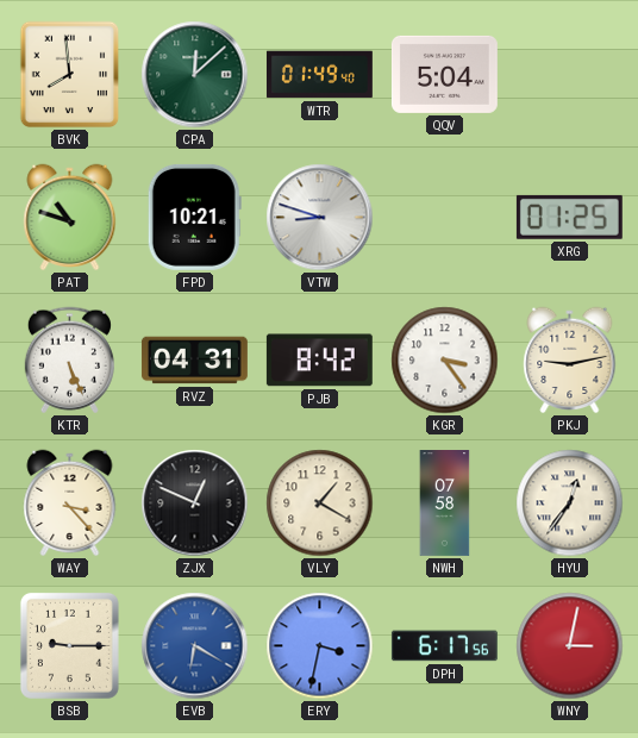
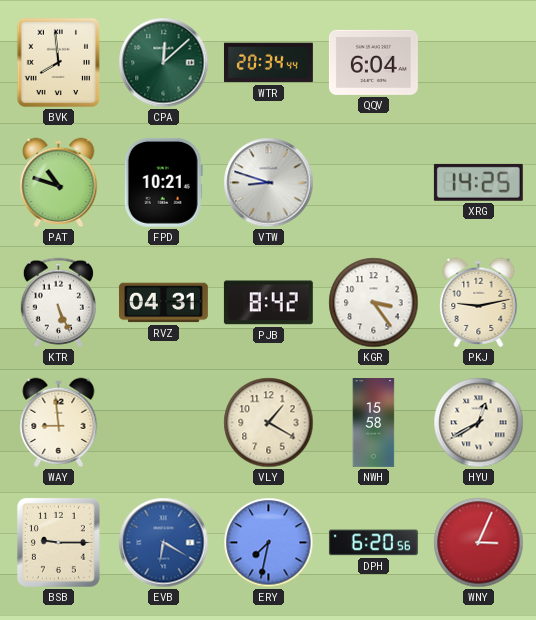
WTR: 01:49 -> 20:34
QQV: 5:04 -> 6:04
XRG: 01:25 -> 14:25
WAY: 3:23 -> 8:59
ZJX: 12:49 -> none
NWH: 07:58 -> 15:58
HYU: 12:36 -> 12:40
ERY: 3:32 -> 7:32
DPH: 6:17 -> 6:20
WNY: 3:02 -> 3:04
